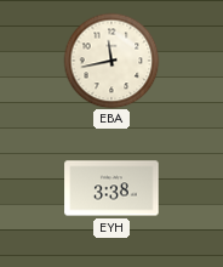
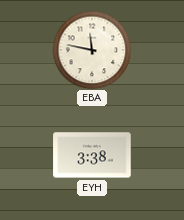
EBA: 11:43 -> 11:47
